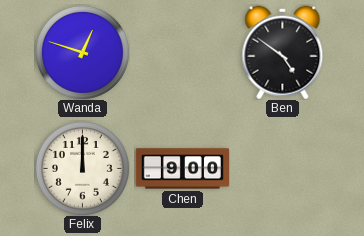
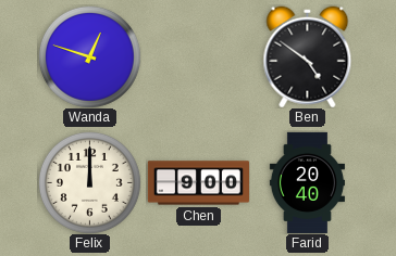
Farid: none -> 20:40
